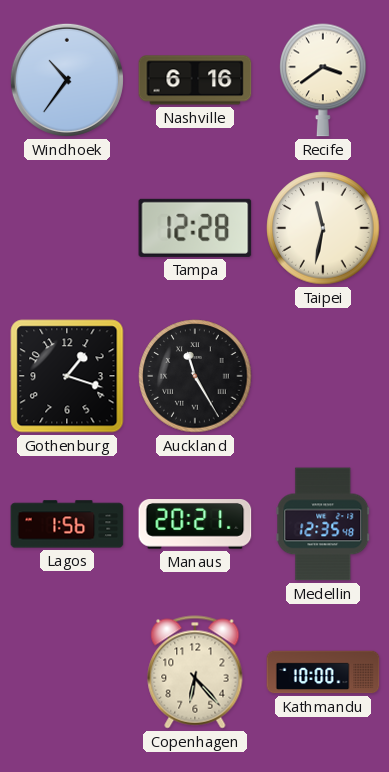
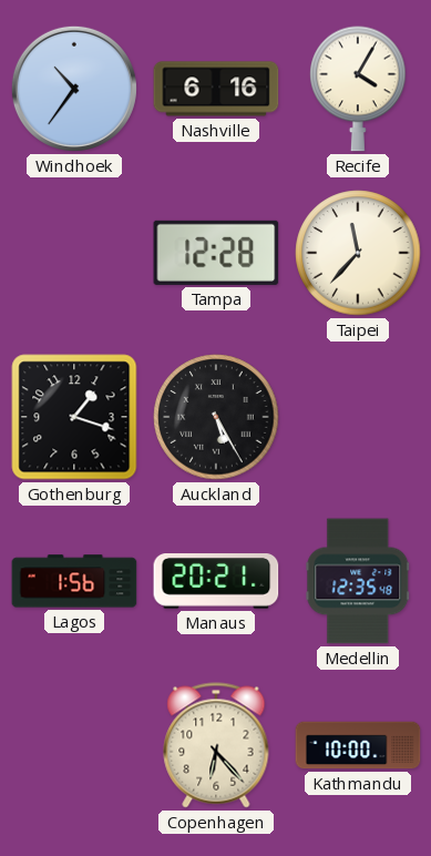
Recife: 3:39 -> 4:05
Taipei: 11:32 -> 11:37
Auckland: 11:25 -> 5:25
